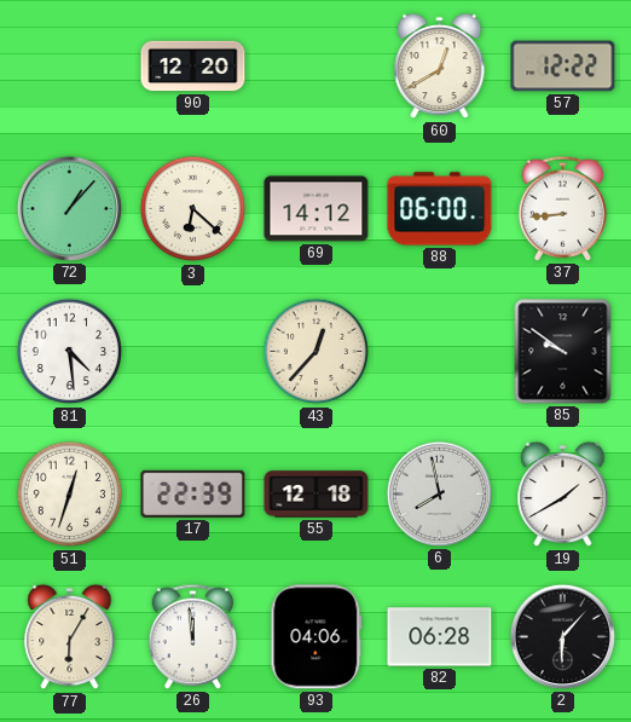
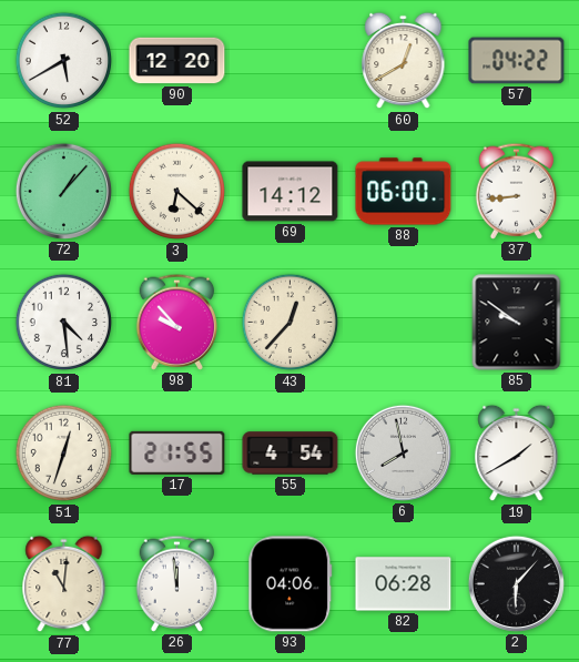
52: none -> 5:40
57: 12:22 -> 04:22
98: none -> 9:53
17: 22:39 -> 21:55
55: 12:18 -> 4:54
77: 6:05 -> 11:01
